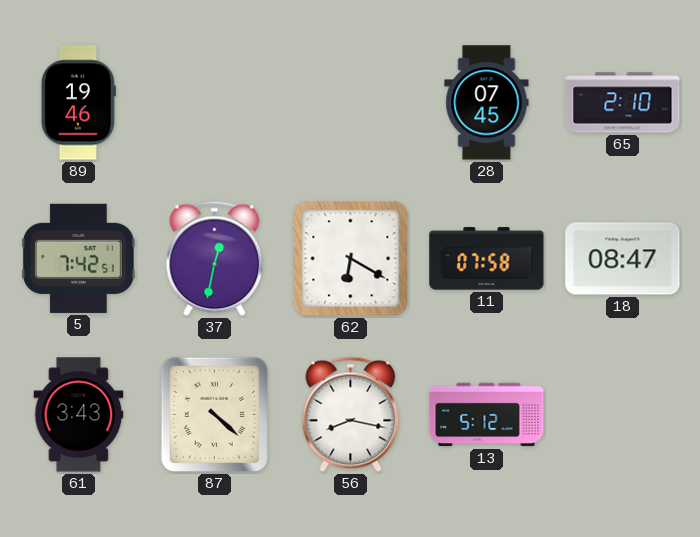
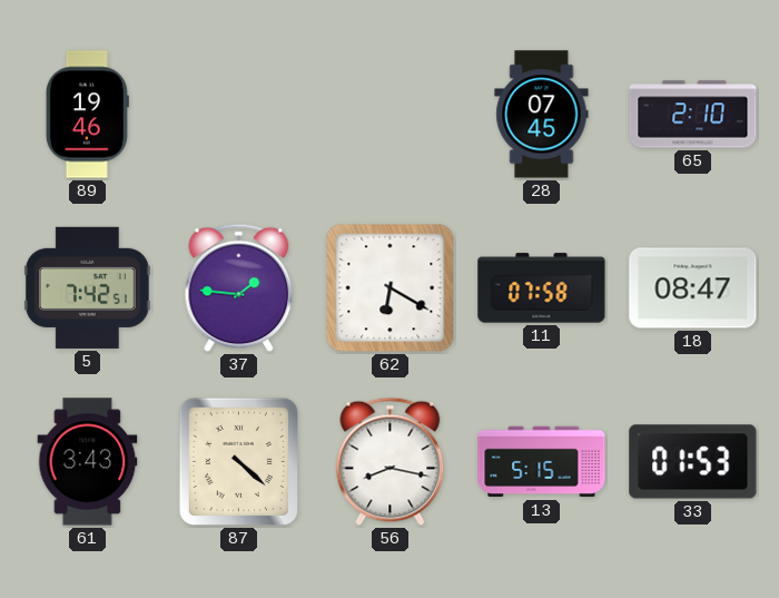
37: 12:32 -> 1:46
13: 5:12 -> 5:15
33: none -> 01:53
